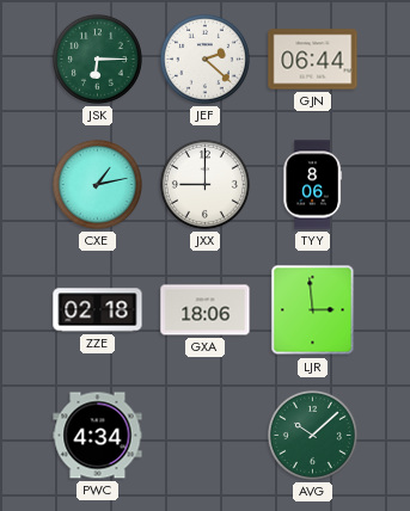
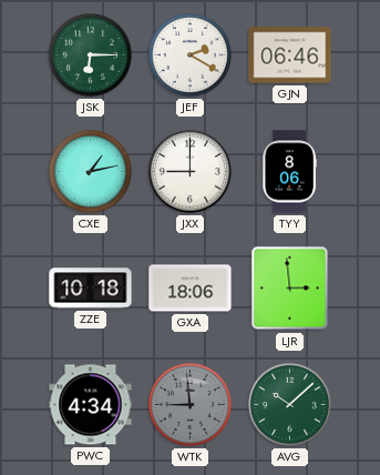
JEF: 2:22 -> 2:20
GJN: 06:44 -> 06:46
ZZE: 02:18 -> 10:18
WTK: none -> 8:59
